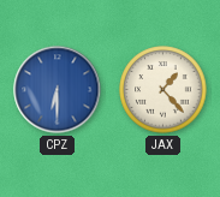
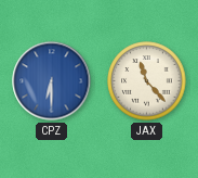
JAX: 1:23 -> 11:23
